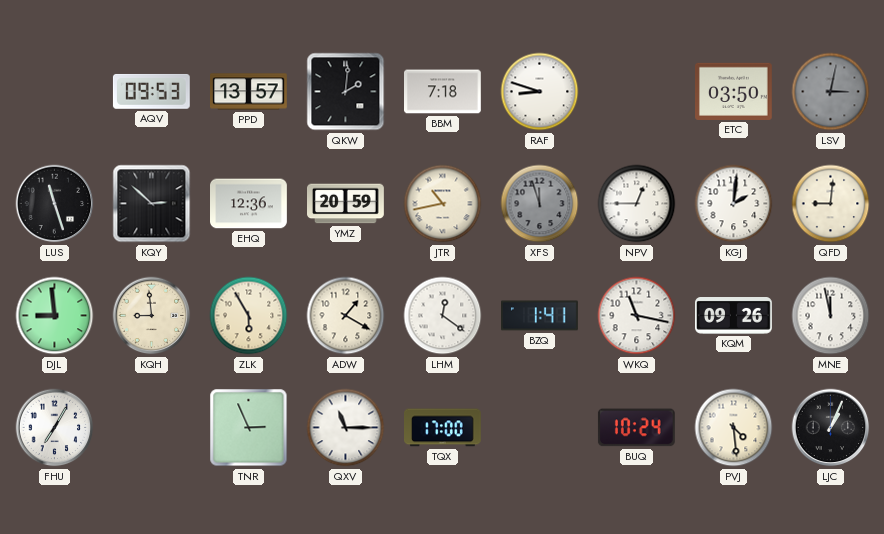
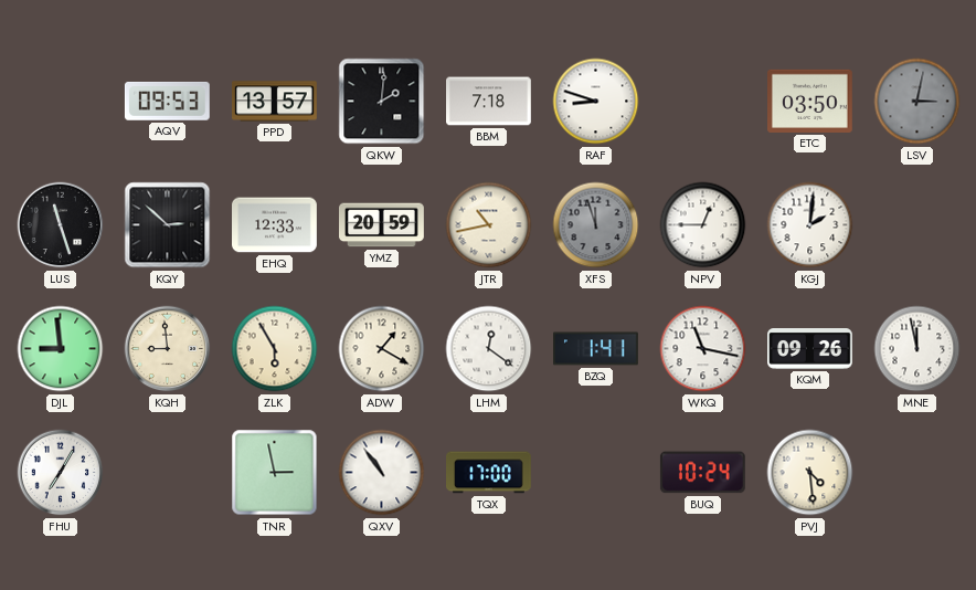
EHQ: 12:36 -> 12:33
QFD: 9:01 -> none
TNR: 2:56 -> 2:58
QXV: 11:15 -> 10:54
LJC: 1:04 -> none
